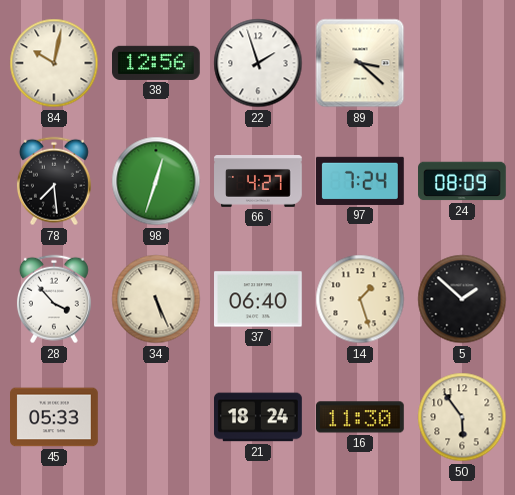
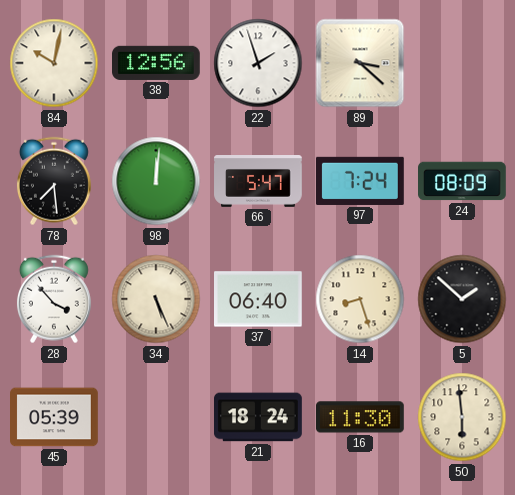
98: 12:33 -> 12:01
66: 4:27 -> 5:47
14: 1:27 -> 8:27
45: 05:33 -> 05:39
50: 5:54 -> 5:59
